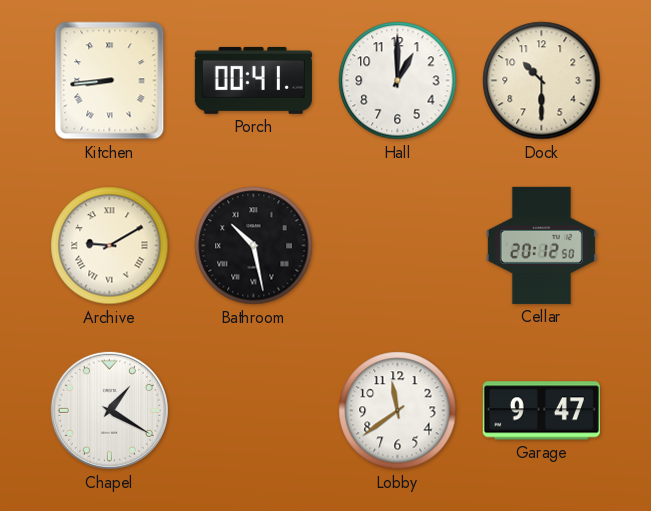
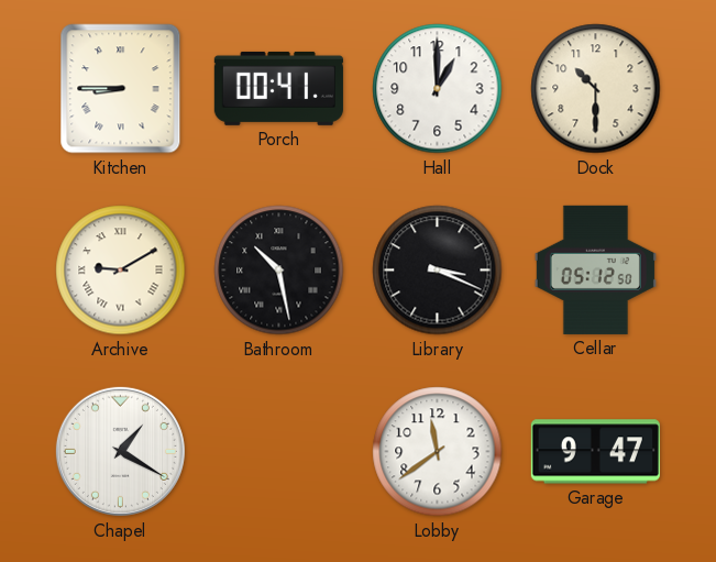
Kitchen: 8:44 -> 8:45
Library: none -> 3:19
Cellar: 20:12 -> 05:12
